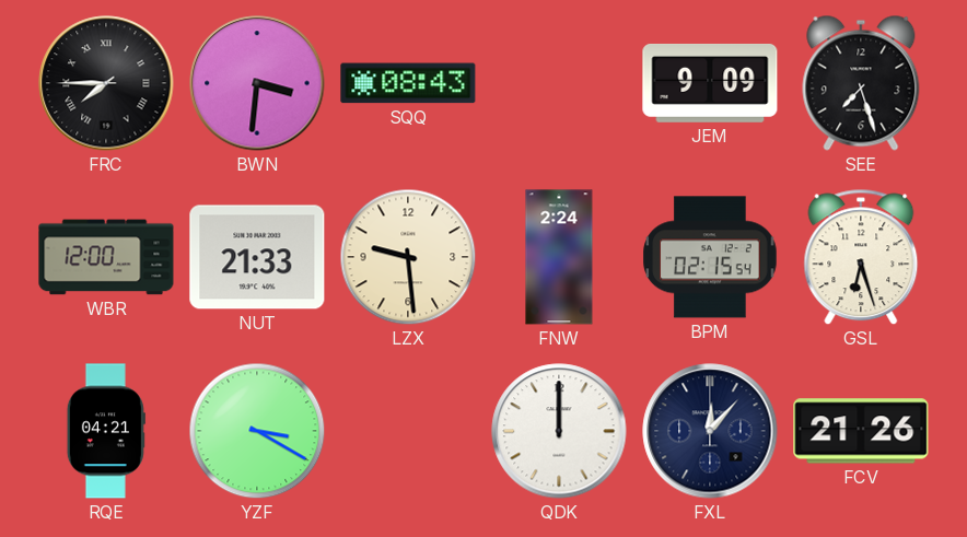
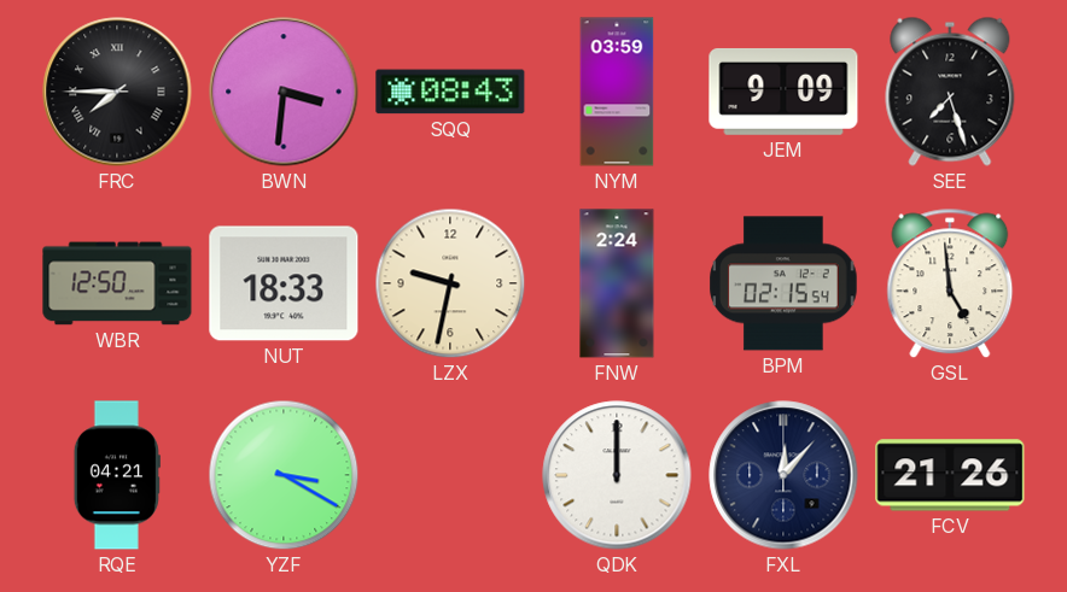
NYM: none -> 03:59
WBR: 12:00 -> 12:50
NUT: 21:33 -> 18:33
LZX: 9:29 -> 9:32
GSL: 6:27 -> 4:59
